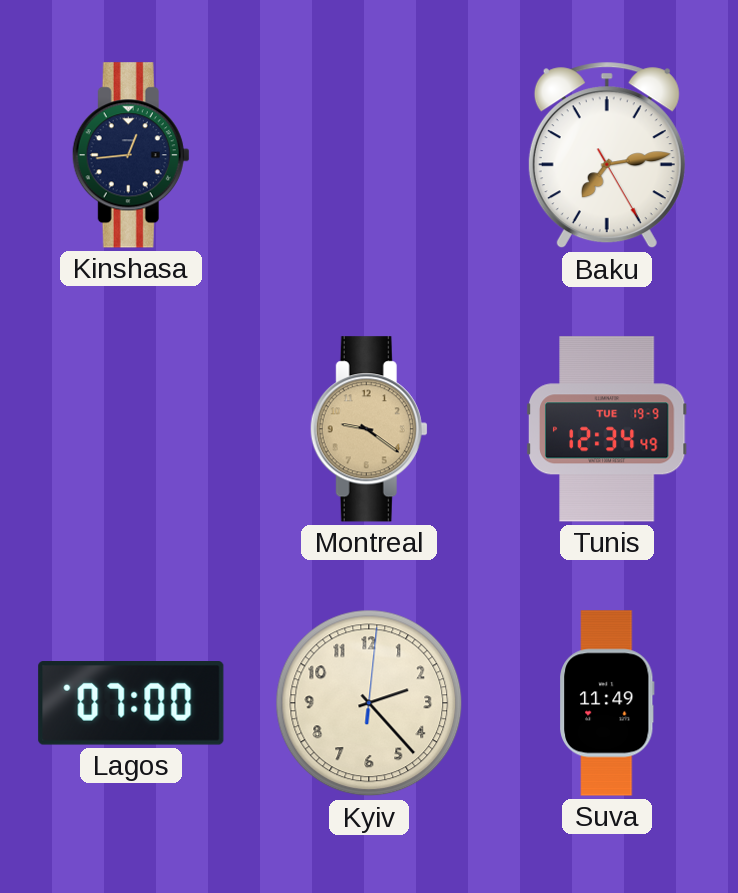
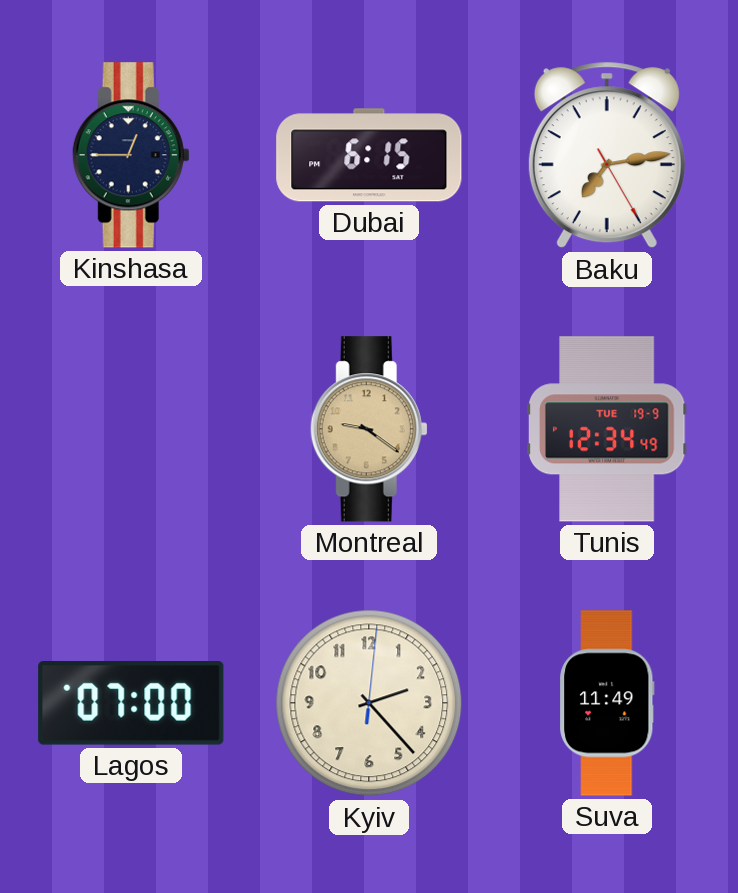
Kinshasa: 12:44 -> 12:45
Dubai: none -> 6:15
